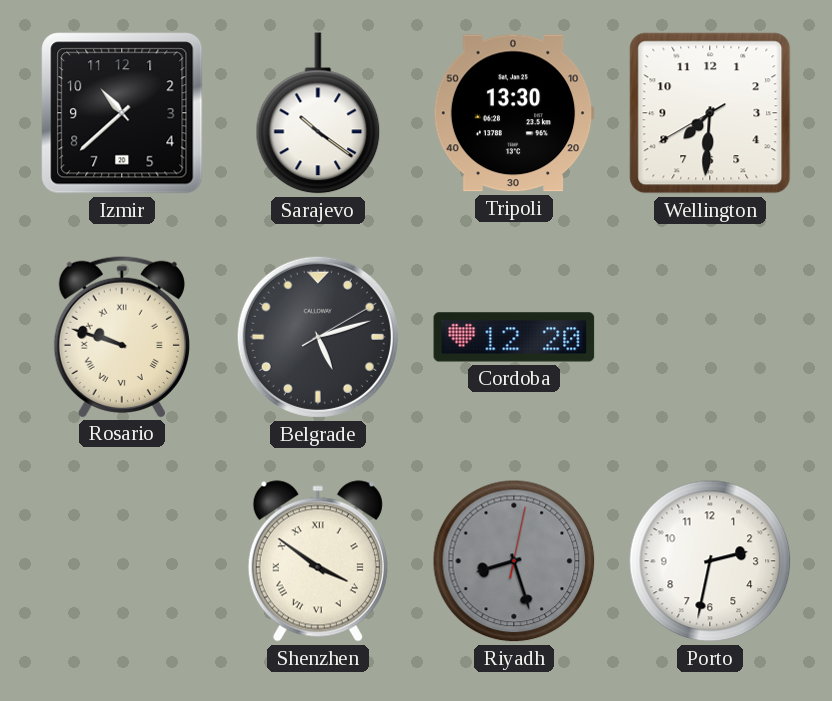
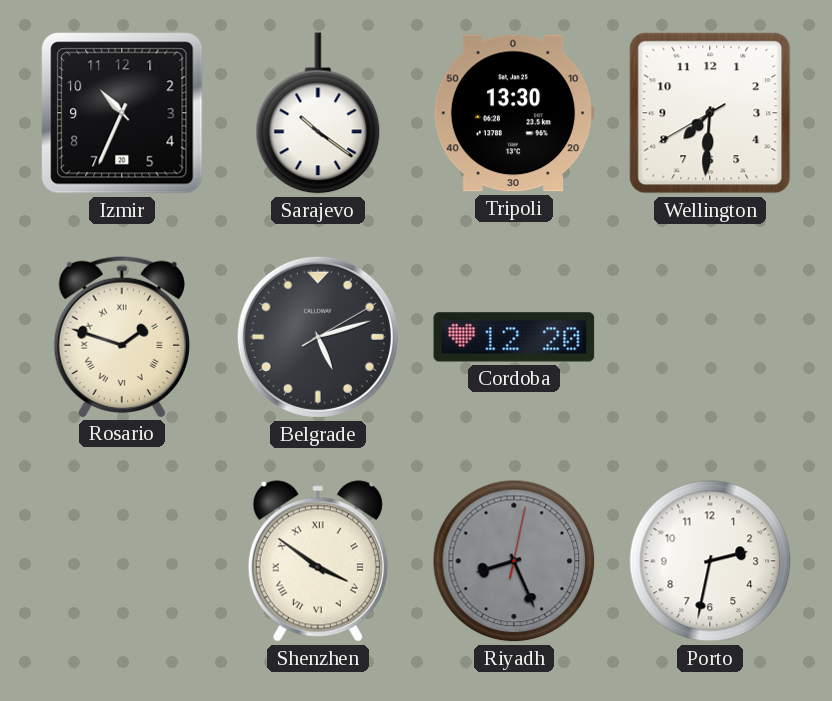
Izmir: 10:38 -> 10:34
Rosario: 9:48 -> 1:48
Riyadh: 8:27 -> 8:26
